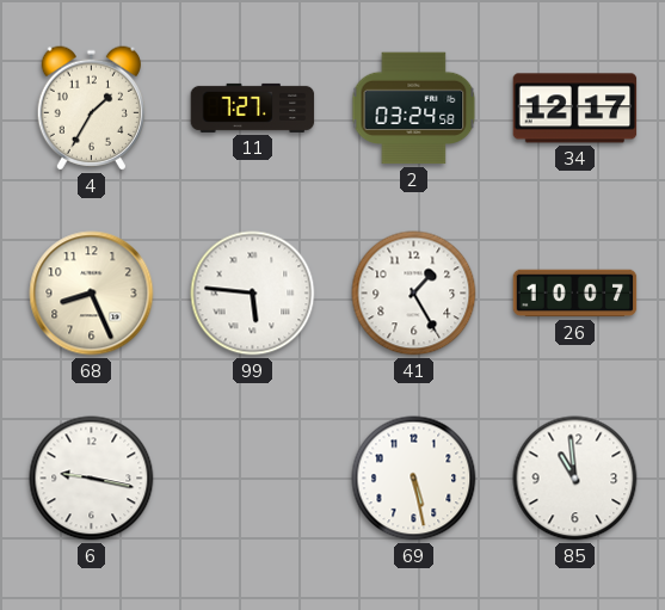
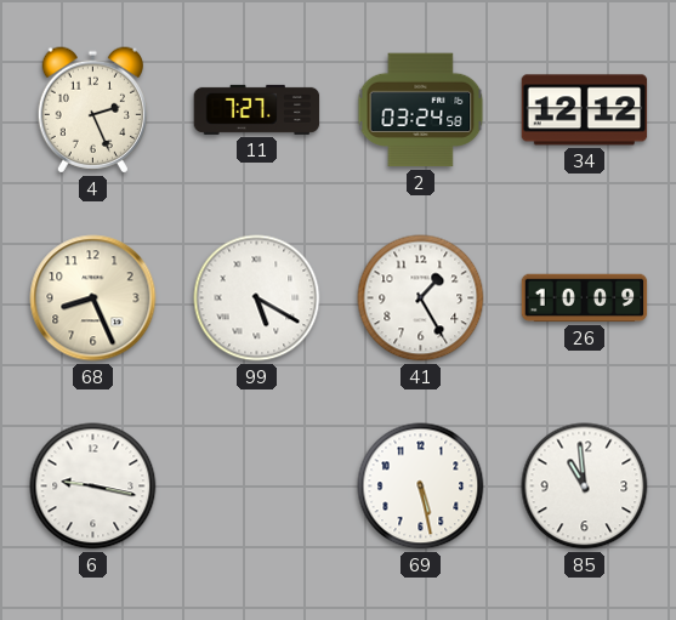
4: 1:35 -> 2:26
34: 12:17 -> 12:12
99: 5:46 -> 5:20
26: 10:07 -> 10:09
